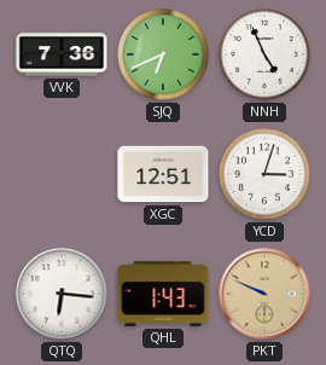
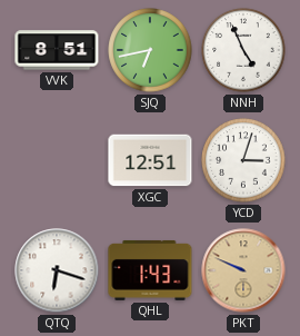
VVK: 7:36 -> 8:51
SJQ: 6:41 -> 6:43
QTQ: 6:16 -> 6:18
